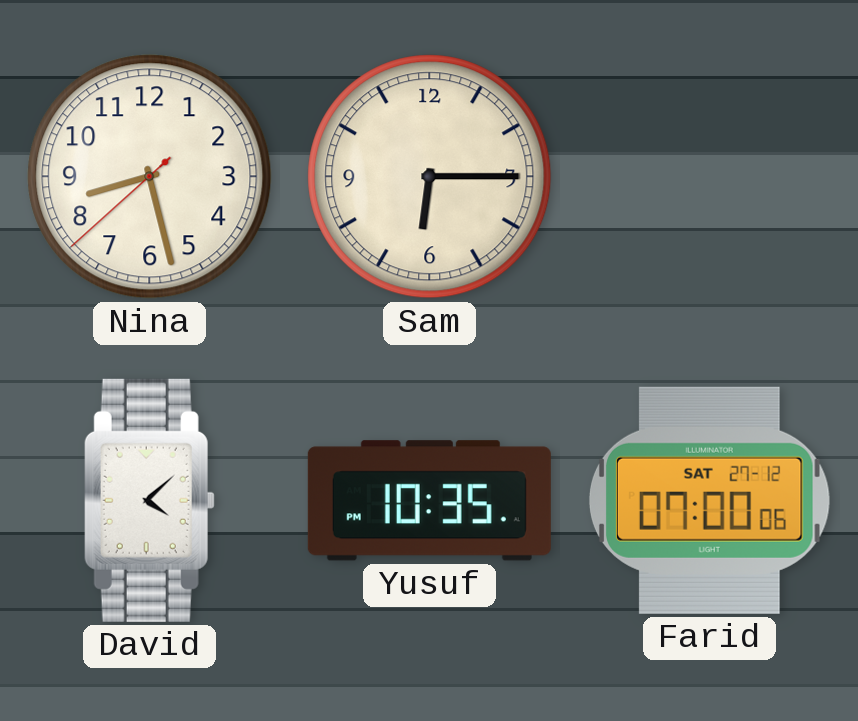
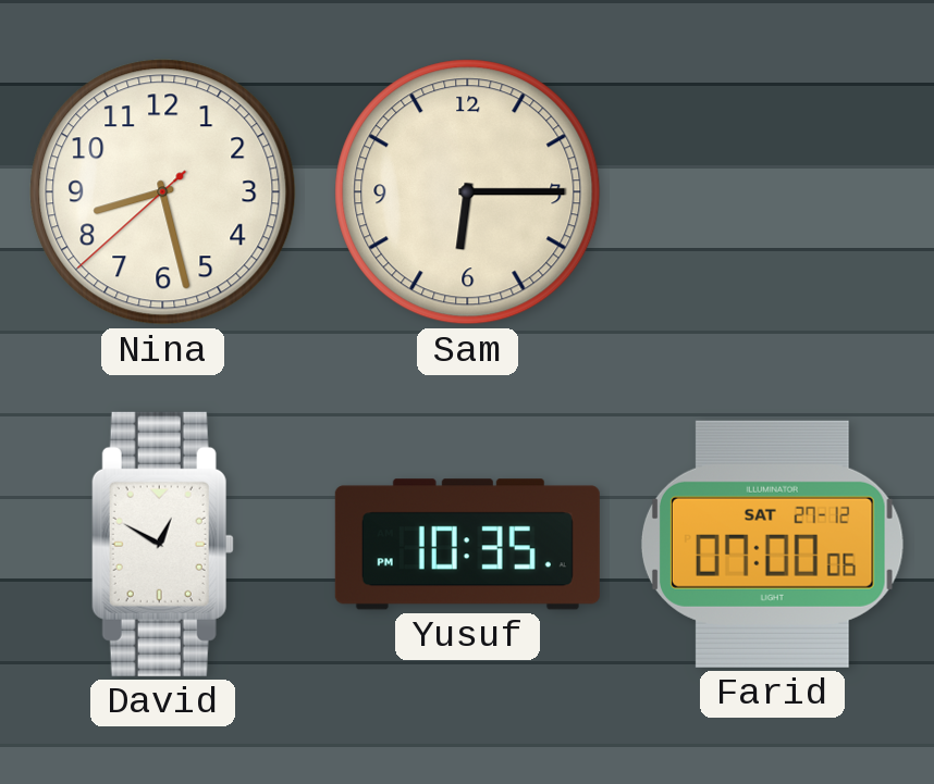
David: 4:08 -> 12:50
